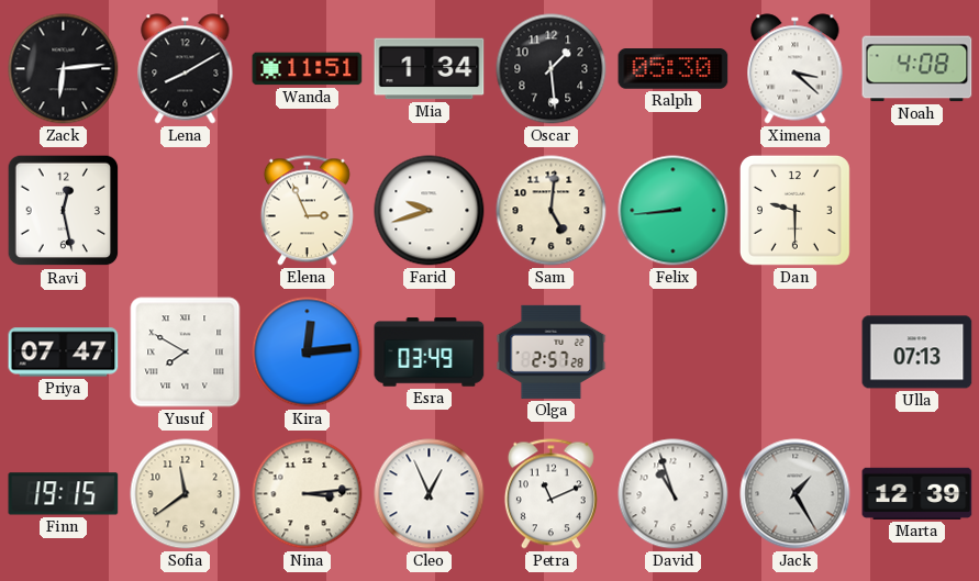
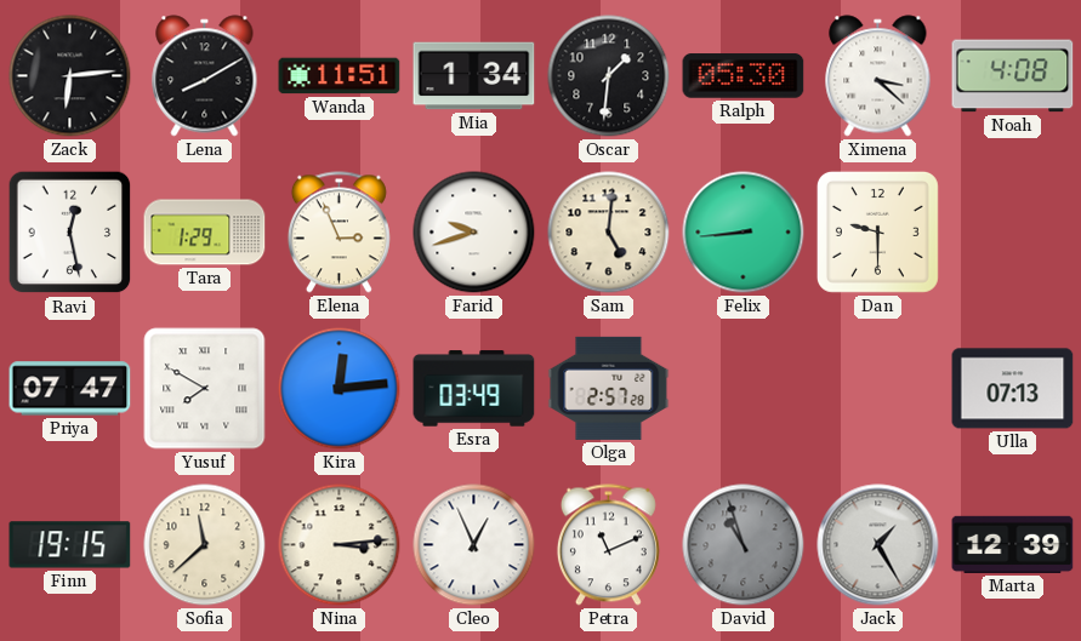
Oscar: 1:29 -> 1:31
Tara: none -> 1:29
Sofia: 11:39 -> 11:38
David dial: white -> grey
